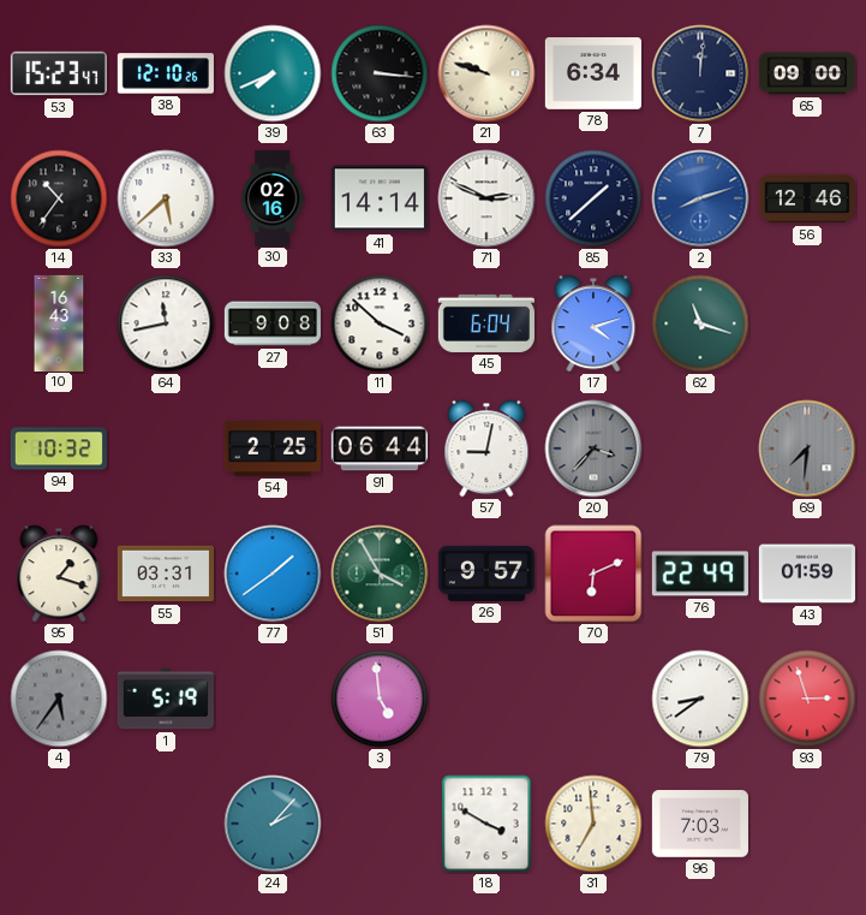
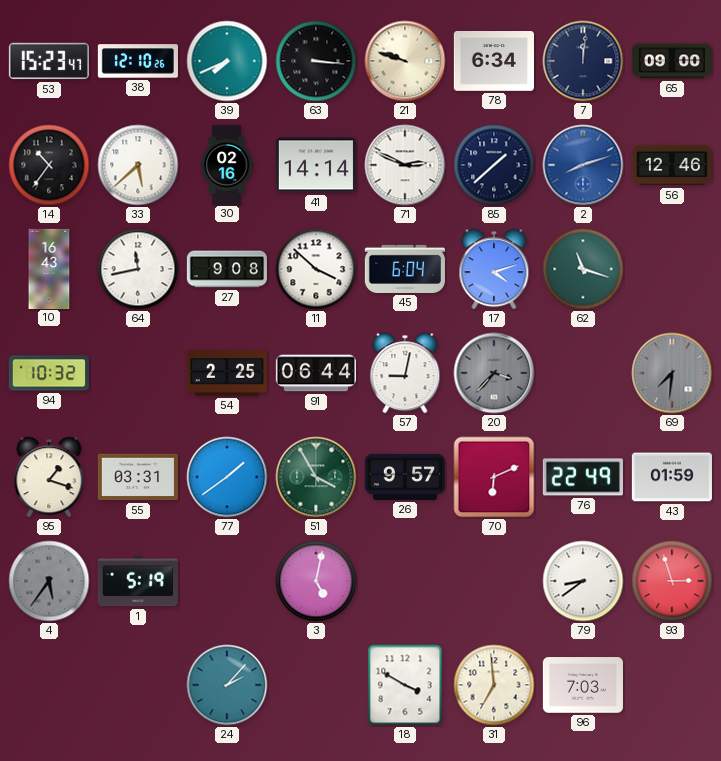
3: 4:59 -> 5:02
